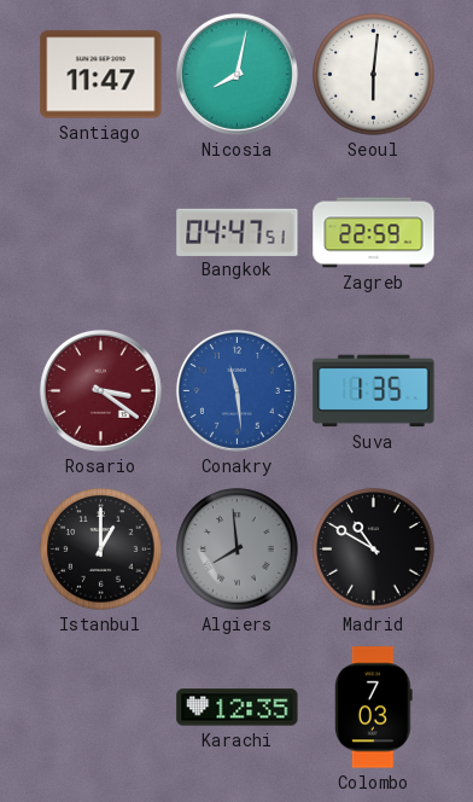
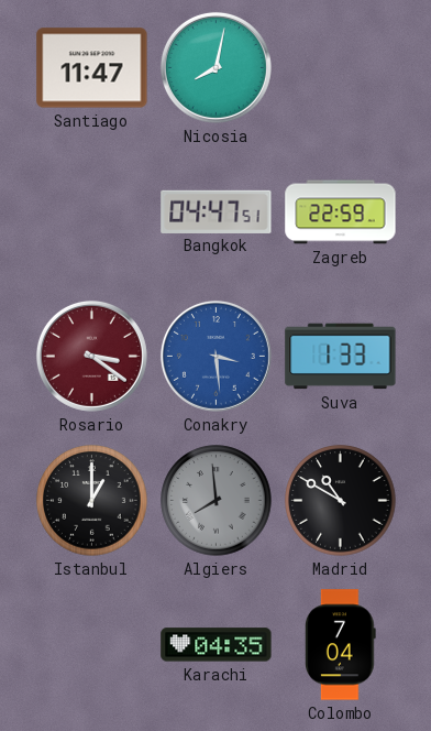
Seoul: 6:01 -> none
Conakry: 11:29 -> 3:29
Suva: 1:35 -> 1:33
Karachi: 12:35 -> 04:35
Colombo: 7:03 -> 7:04
